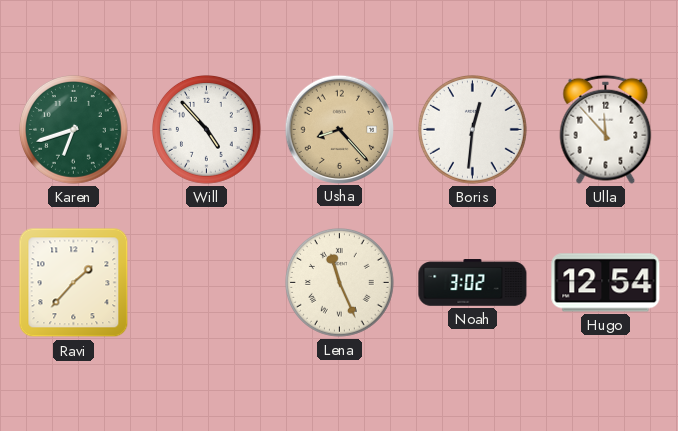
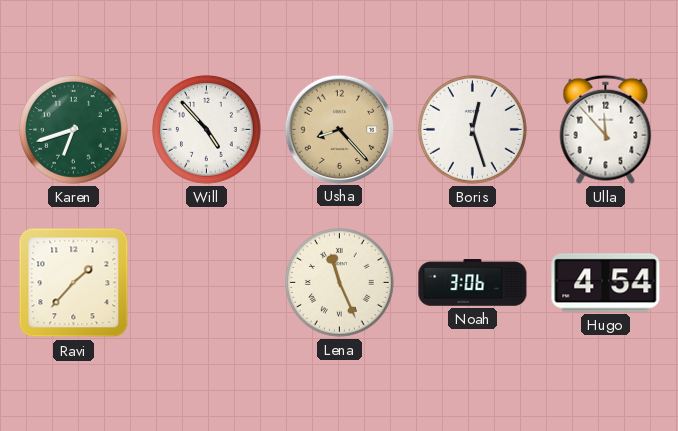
Boris: 12:31 -> 12:27
Noah: 3:02 -> 3:06
Hugo: 12:54 -> 4:54
